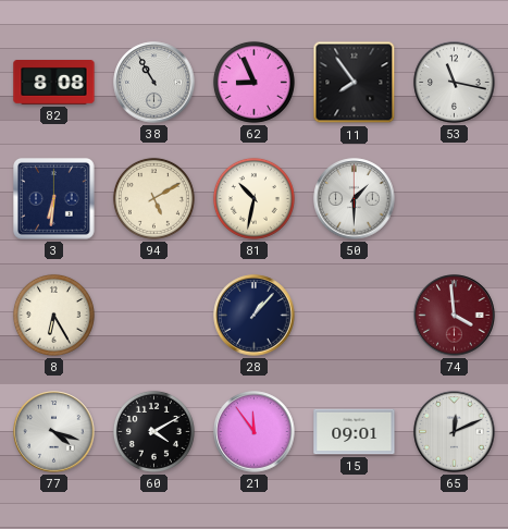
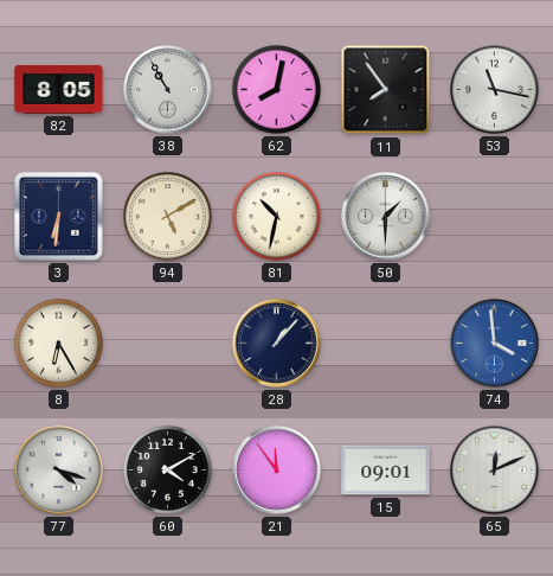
82: 8:08 -> 8:05
62: 8:56 -> 8:02
74 dial: burgundy -> blue
